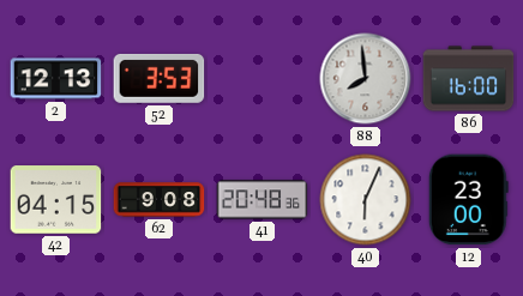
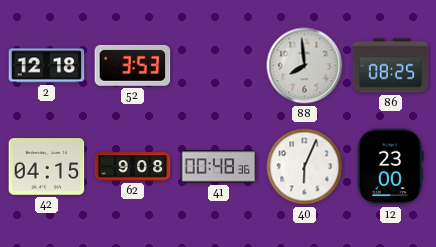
2: 12:13 -> 12:18
86: 16:00 -> 08:25
41: 20:48 -> 00:48
